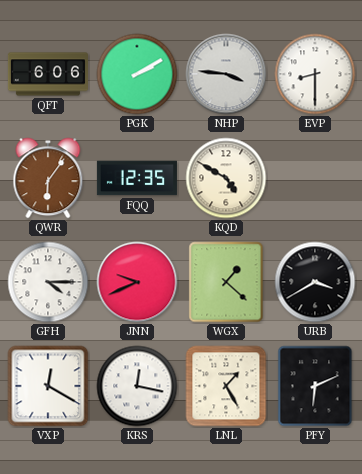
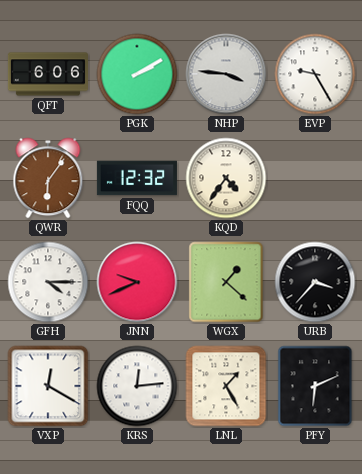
EVP: 8:30 -> 9:25
FQQ: 12:35 -> 12:32
KQD: 4:50 -> 4:36
URB: 3:40 -> 3:37
KRS: 12:17 -> 12:14
